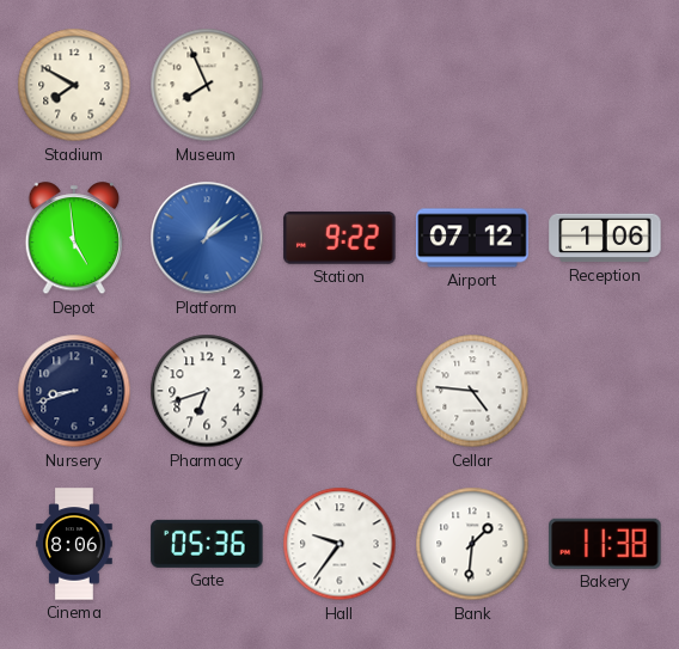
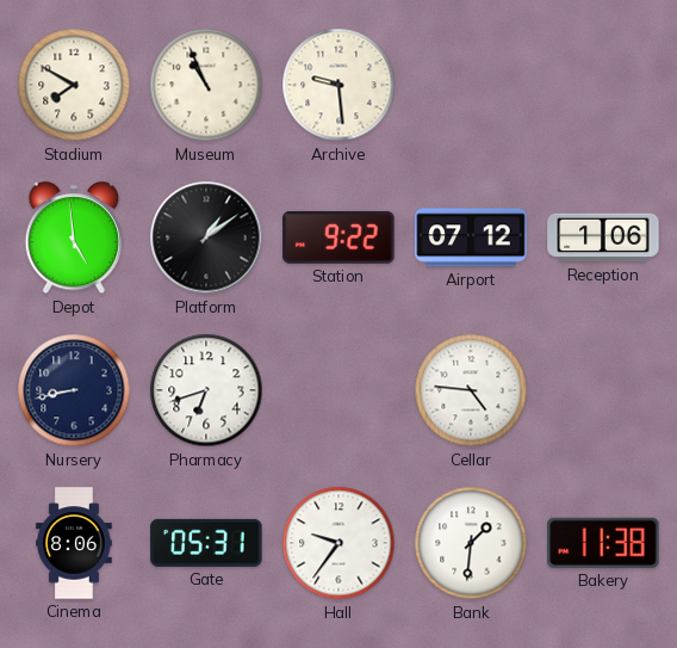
Museum: 7:56 -> 10:56
Archive: none -> 9:29
Platform dial: blue -> black
Nursery: 8:42 -> 8:43
Gate: 05:36 -> 05:31
